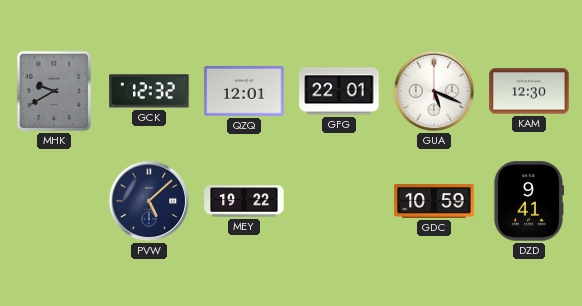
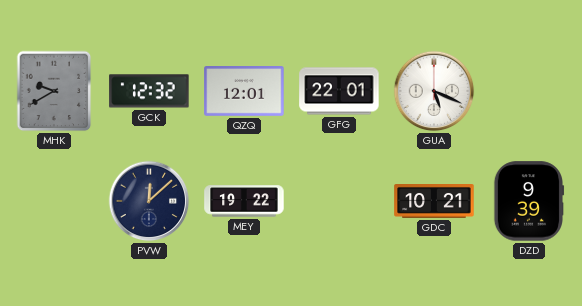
KAM: 12:30 -> none
PVW: 5:08 -> 12:08
GDC: 10:59 -> 10:21
DZD: 9:41 -> 9:39
